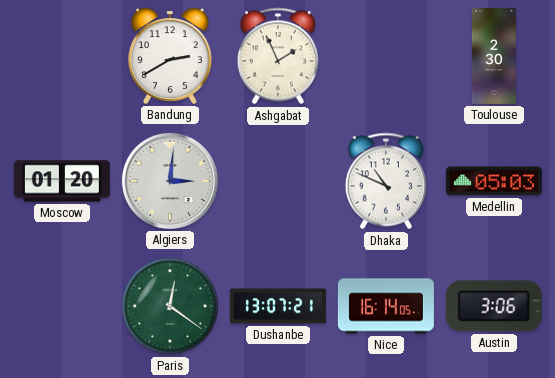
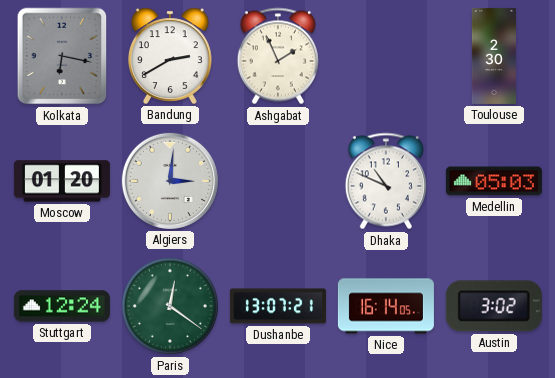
Kolkata: none -> 6:17
Stuttgart: none -> 12:24
Austin: 3:06 -> 3:02
